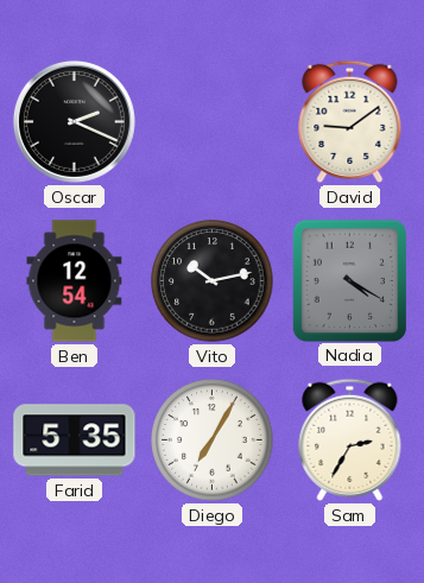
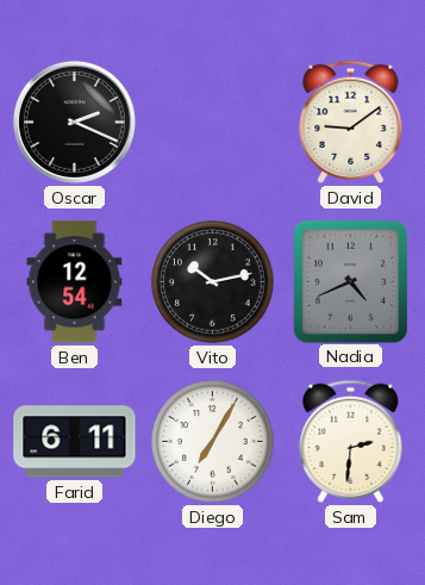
Nadia: 4:20 -> 4:41
Farid: 5:35 -> 6:11
Sam: 2:35 -> 2:31
